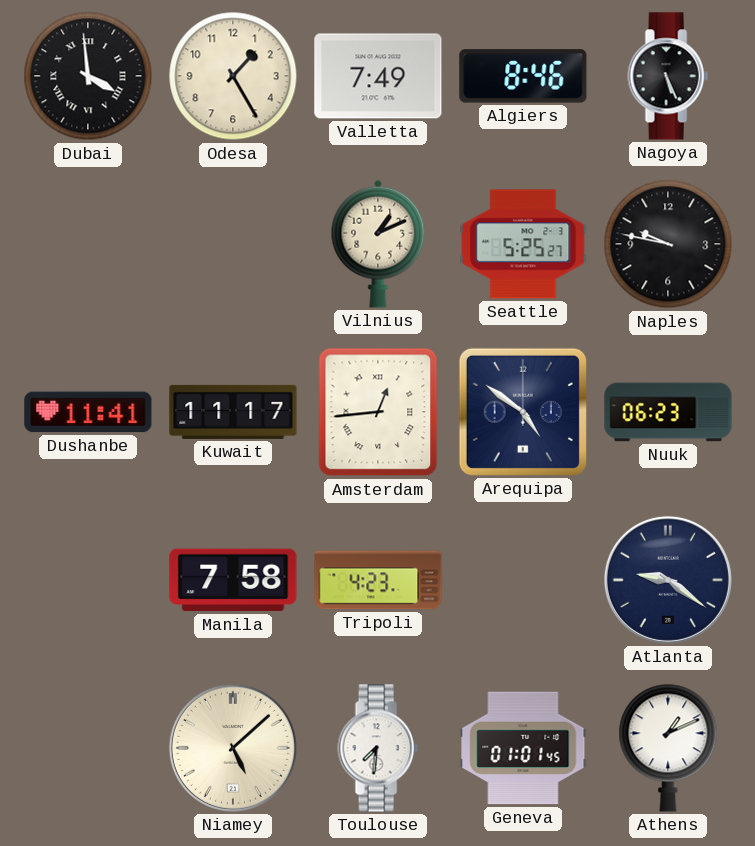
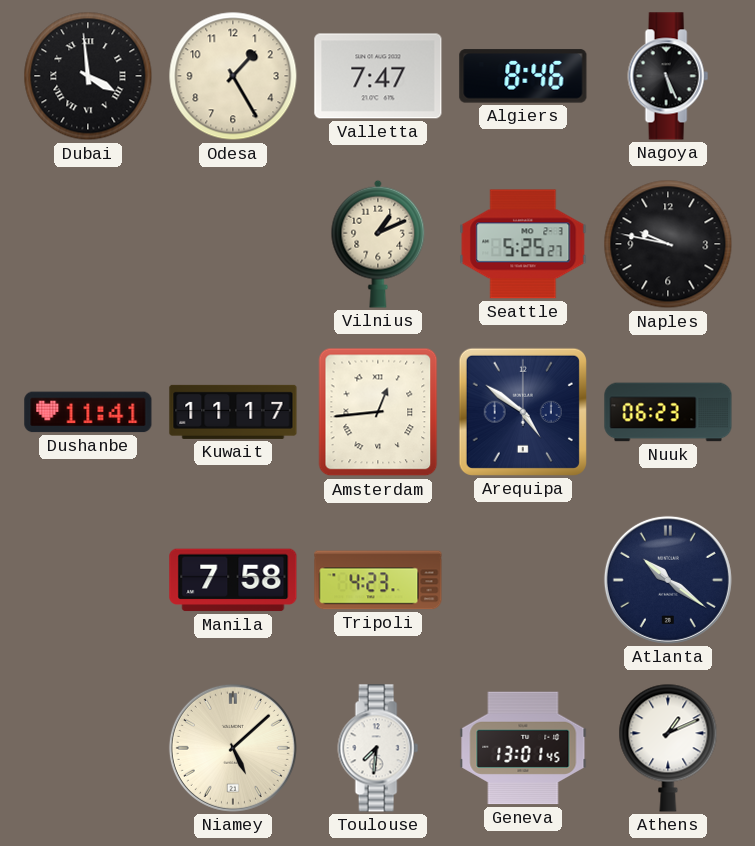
Valletta: 7:49 -> 7:47
Atlanta: 9:21 -> 10:21
Geneva: 01:01 -> 13:01
